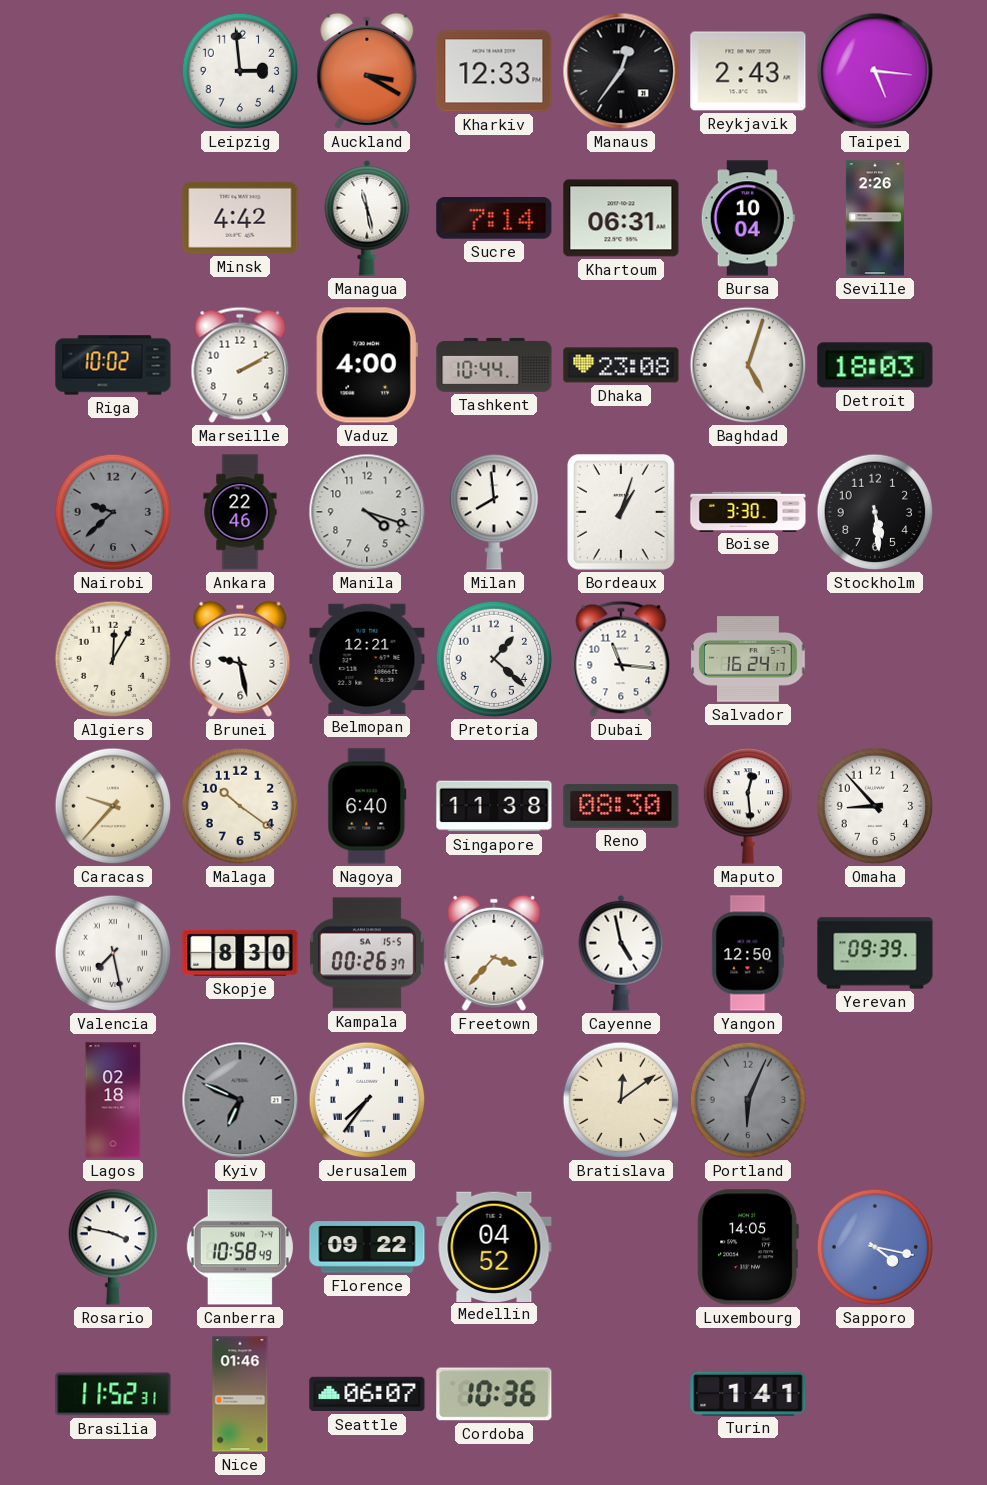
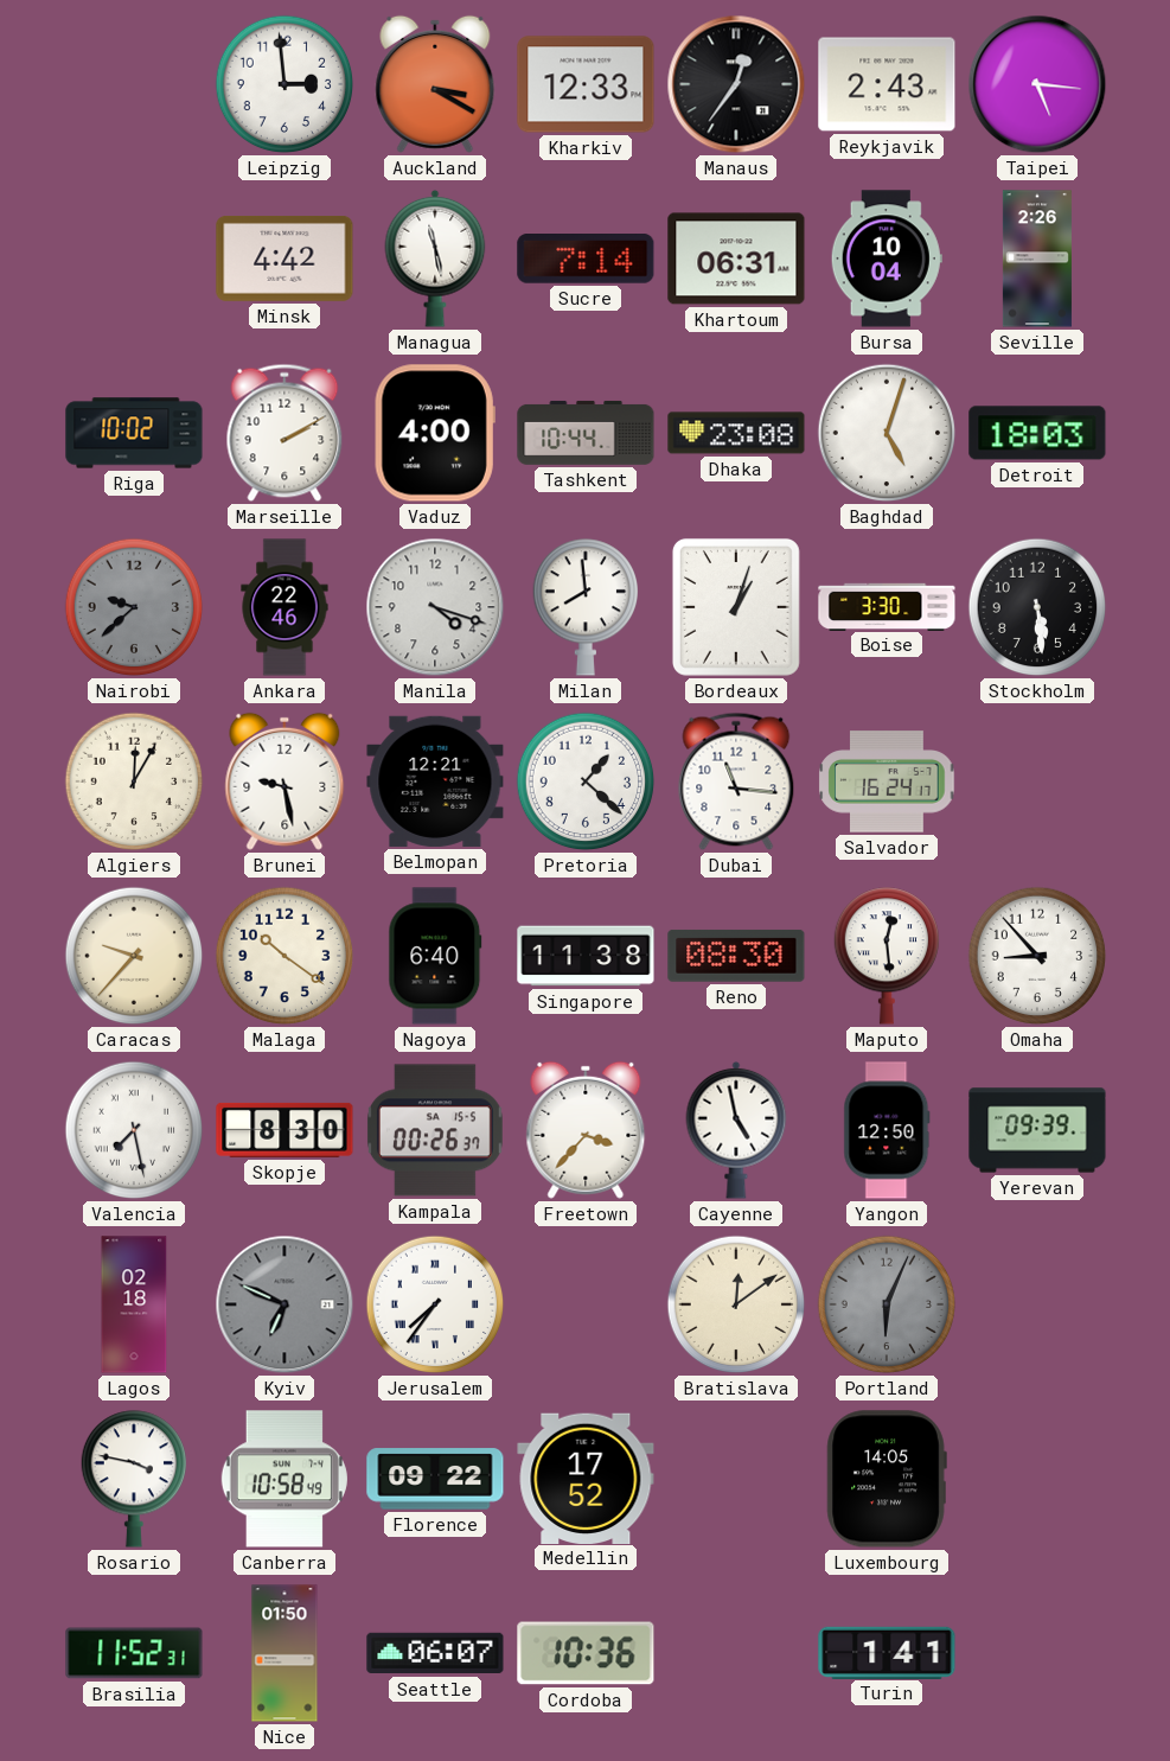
Medellin: 04:52 -> 17:52
Sapporo: 4:17 -> none
Nice: 01:46 -> 01:50
